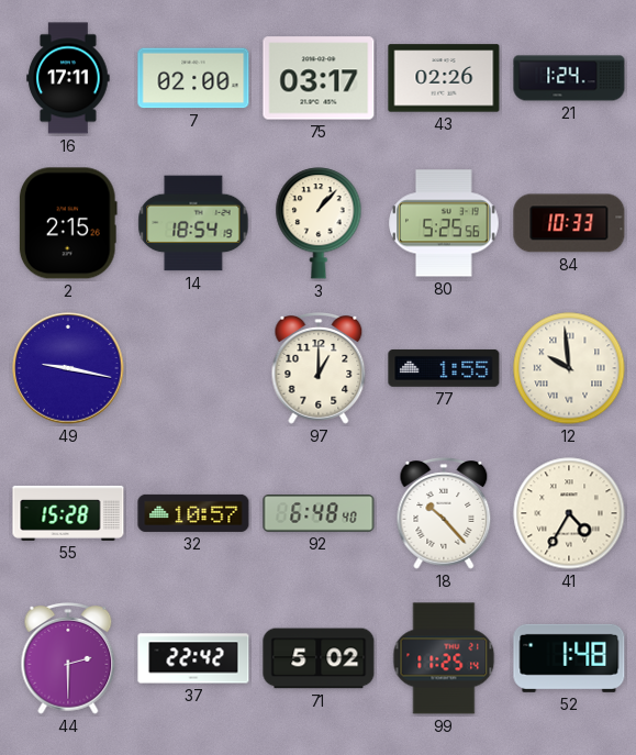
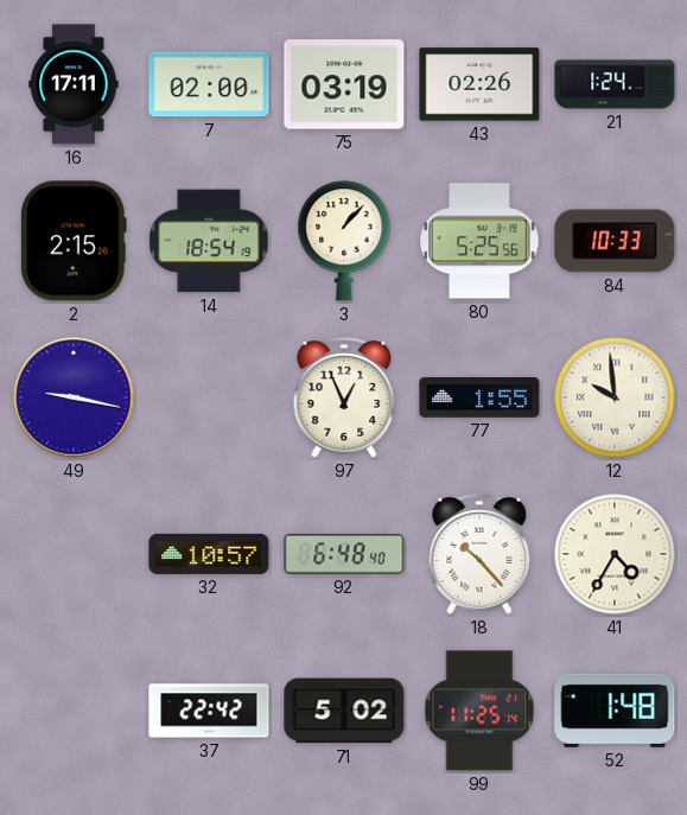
75: 03:17 -> 03:19
97: 1:00 -> 12:56
55: 15:28 -> none
44: 2:30 -> none
